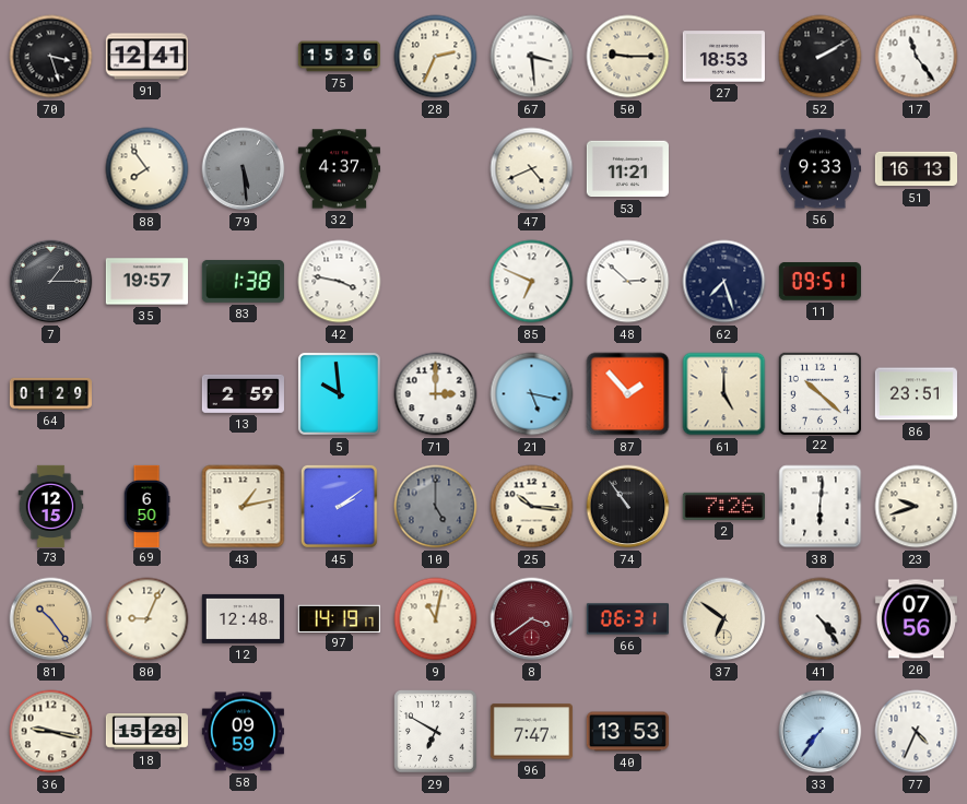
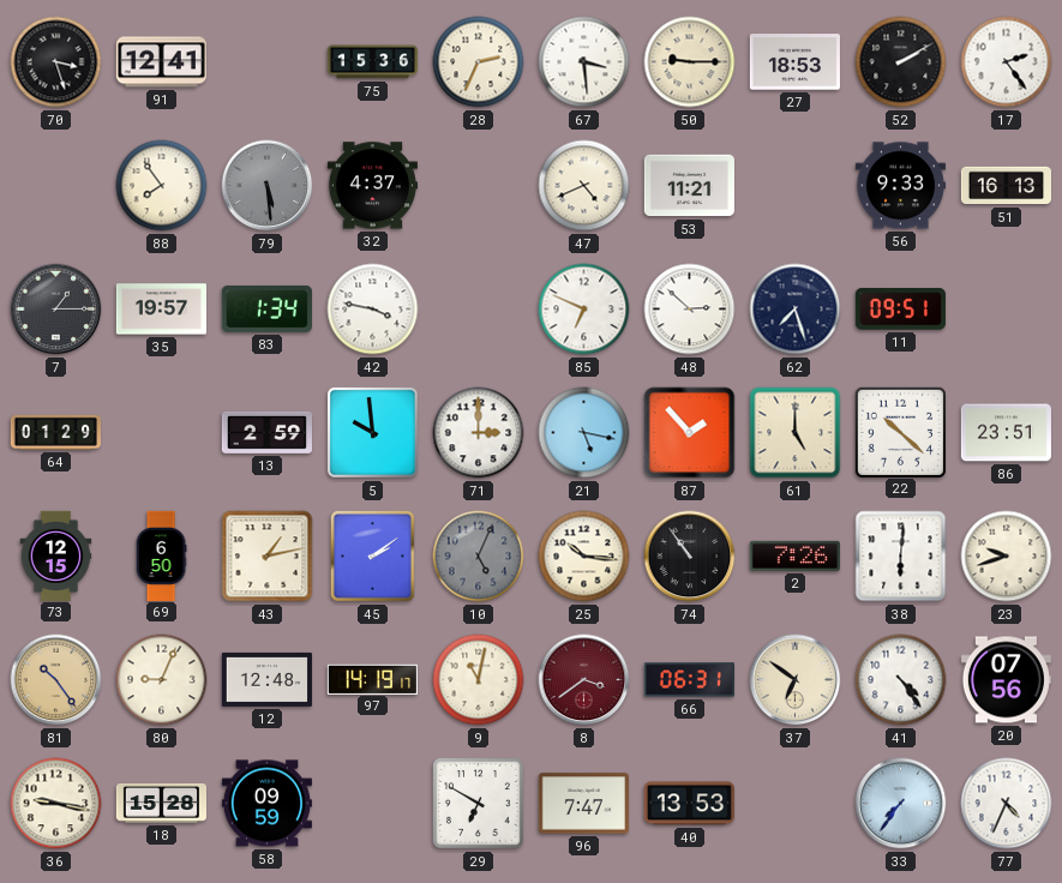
17: 11:24 -> 2:24
83: 1:38 -> 1:34
10: 5:00 -> 5:04
